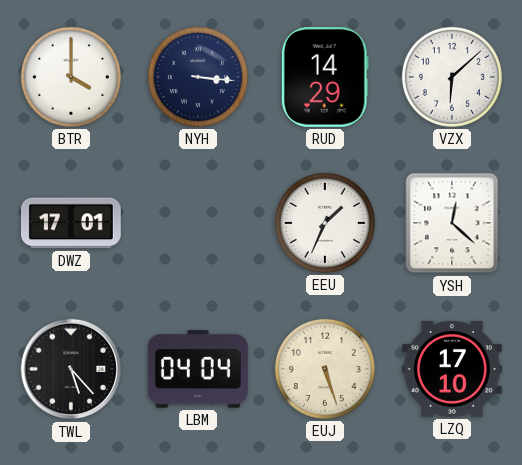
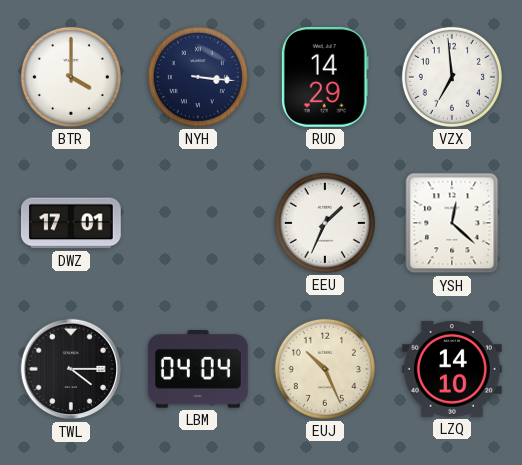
VZX: 6:08 -> 6:59
TWL: 5:23 -> 4:15
EUJ: 5:27 -> 10:26
LZQ: 17:10 -> 14:10
